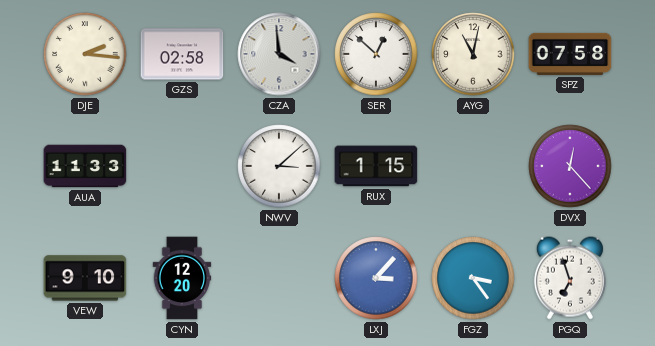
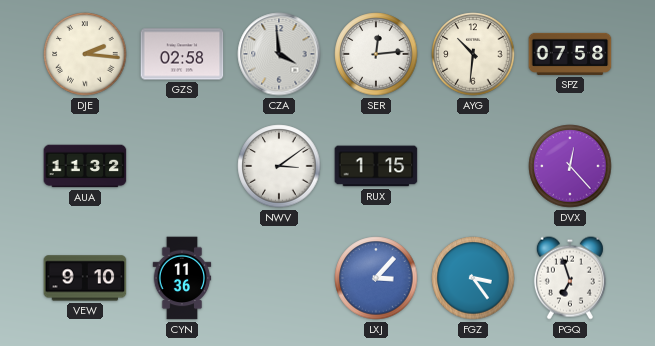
SER: 12:52 -> 12:14
AYG: 11:02 -> 10:31
AUA: 11:33 -> 11:32
NWV: 3:08 -> 3:09
CYN: 12:20 -> 11:36
